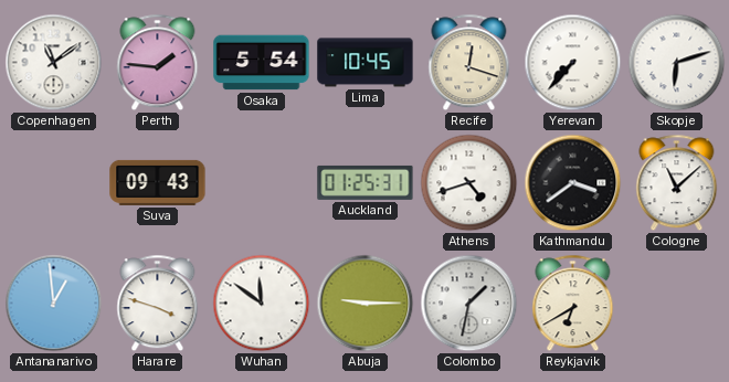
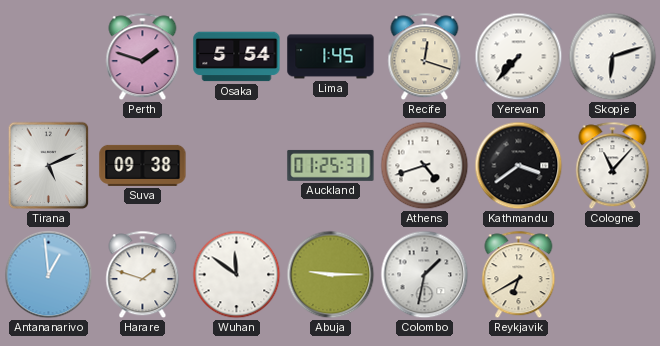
Copenhagen: 11:09 -> none
Perth: 1:46 -> 1:48
Lima: 10:45 -> 1:45
Tirana: none -> 5:11
Suva: 09:43 -> 09:38
Cologne: 11:08 -> 11:07
Harare: 3:48 -> 1:48
